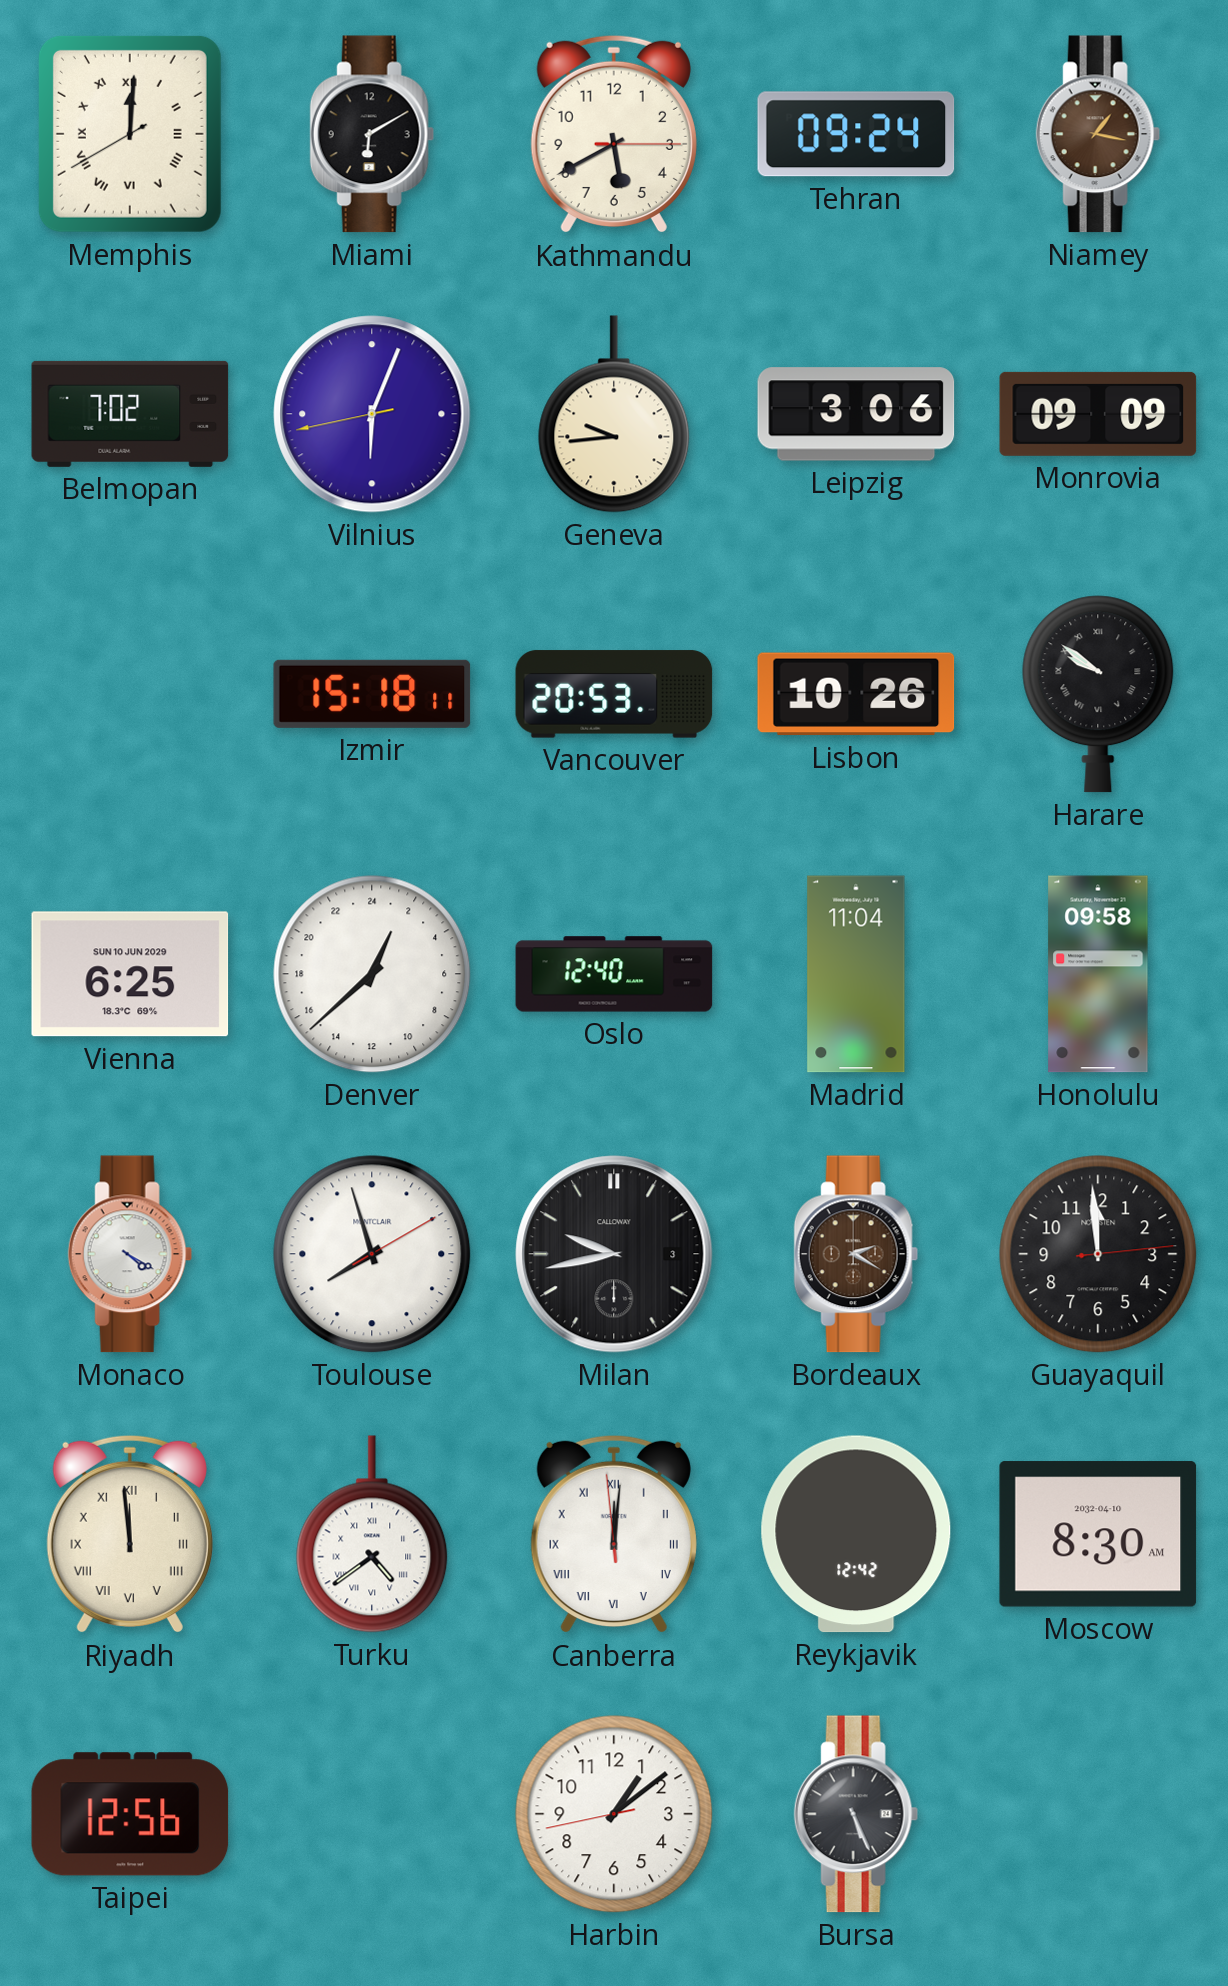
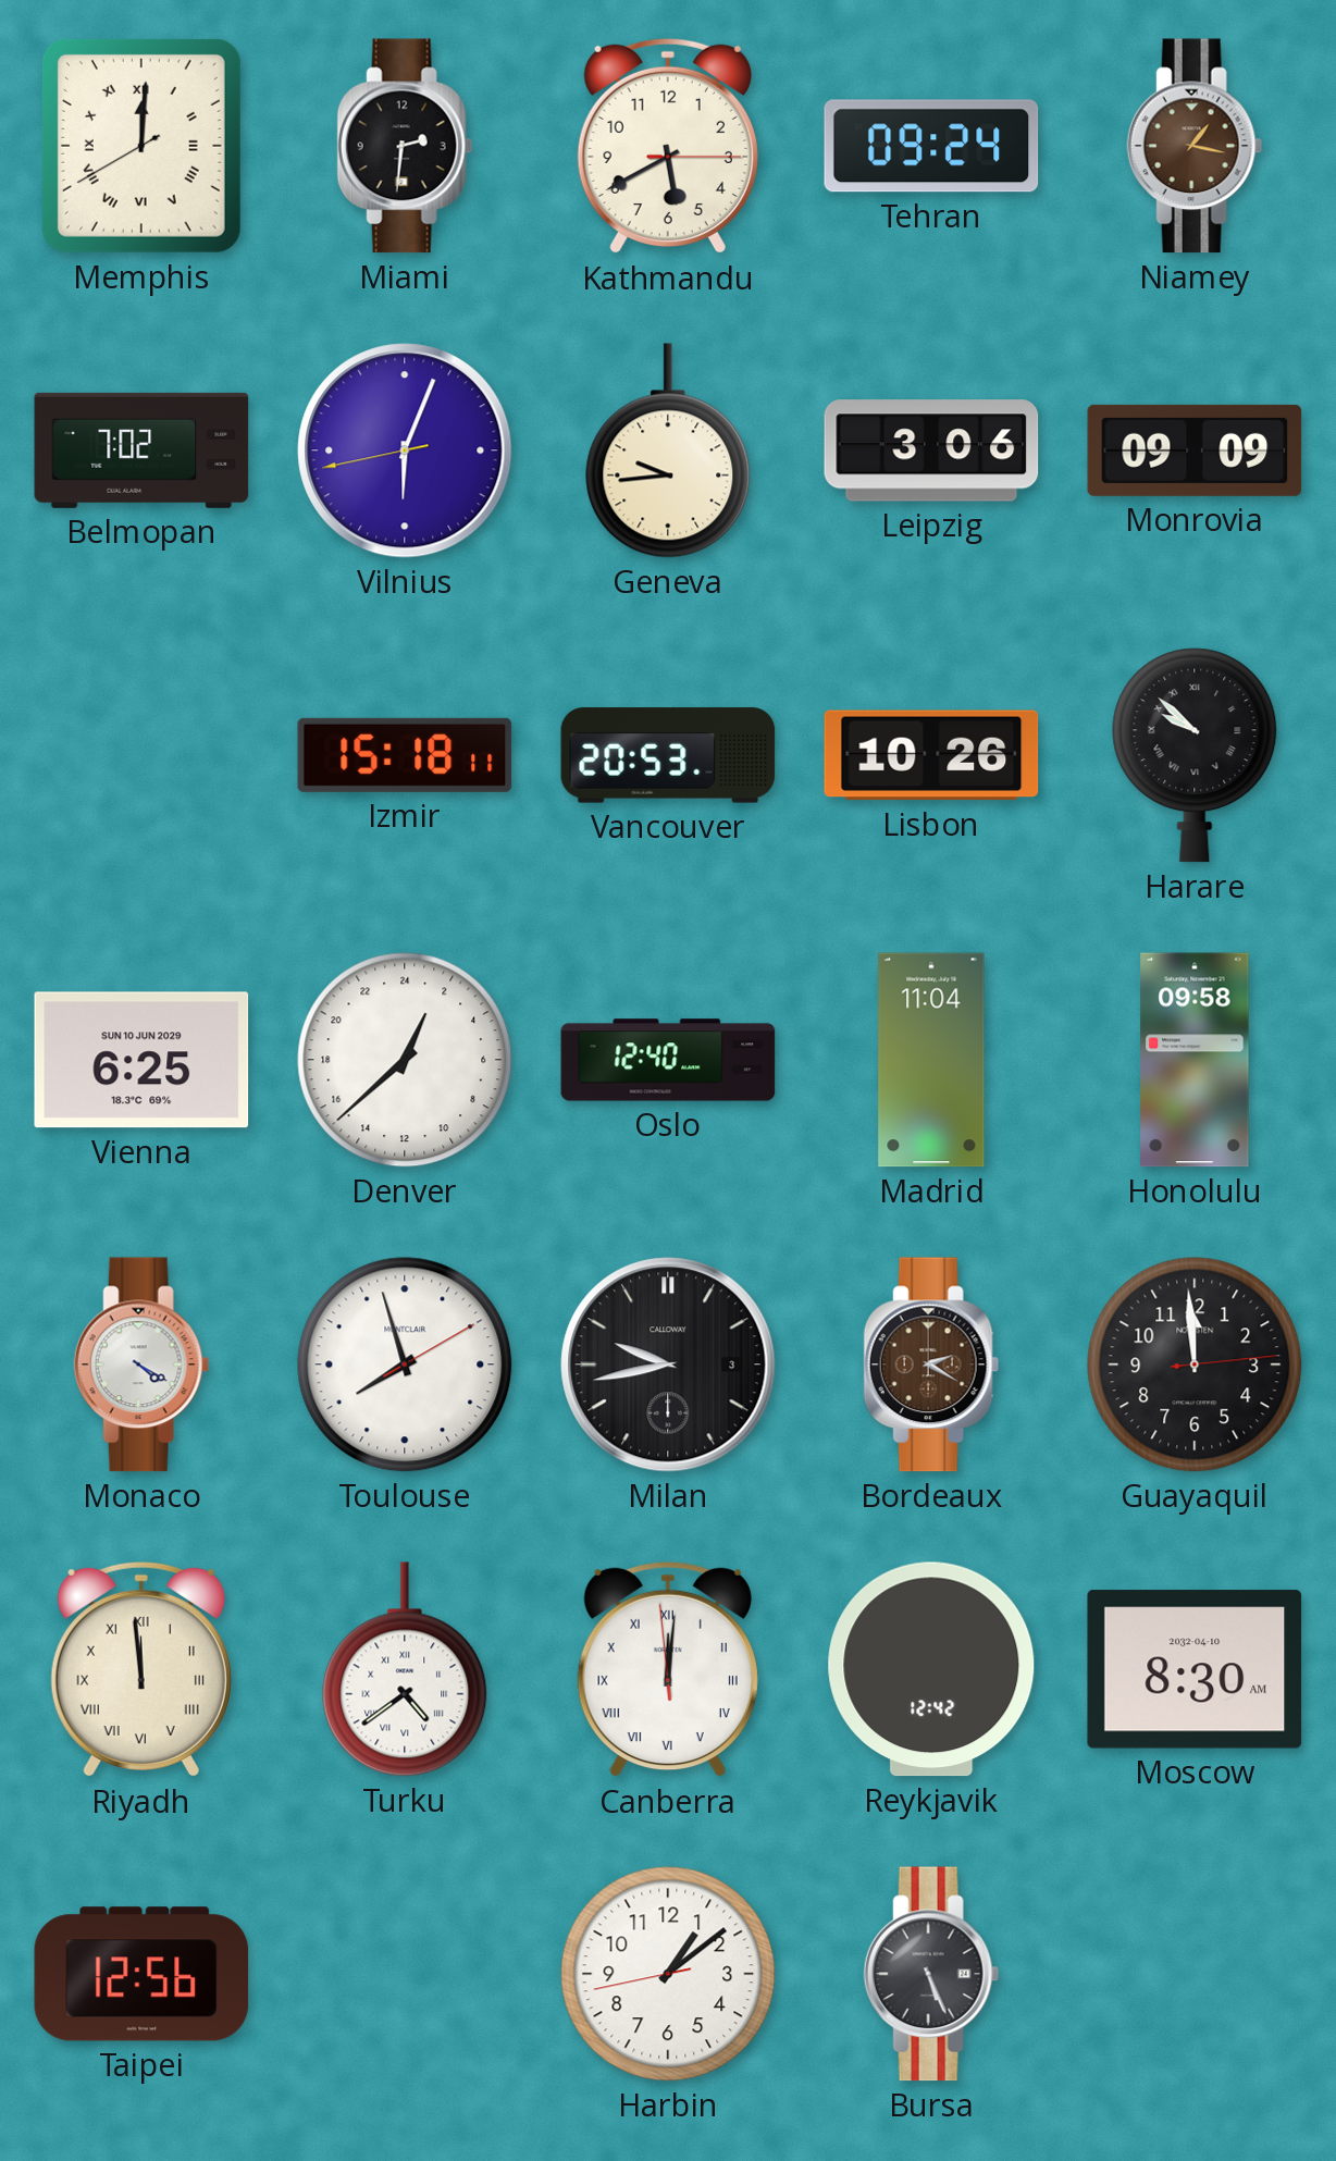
Miami: 6:10 -> 2:31
Harare: 9:51 -> 9:52
